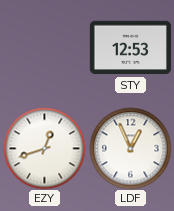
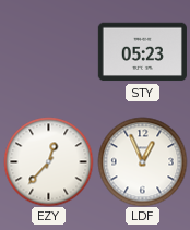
STY: 12:53 -> 05:23
EZY: 12:42 -> 12:37
